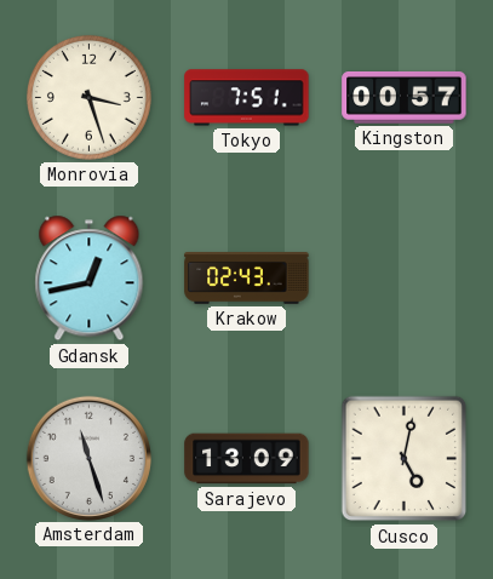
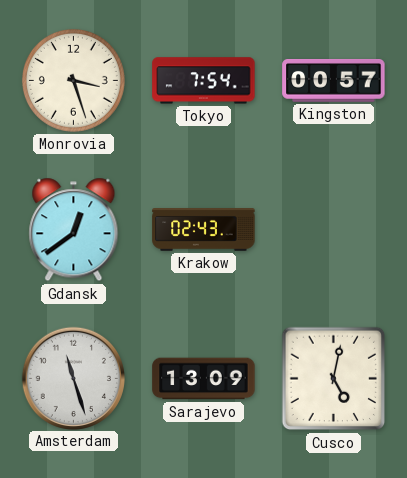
Tokyo: 7:51 -> 7:54
Gdansk: 12:43 -> 12:39
